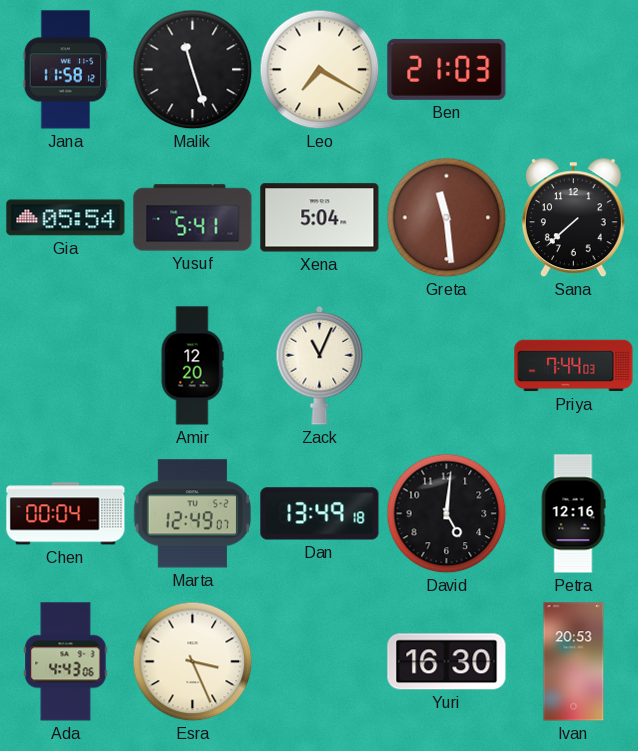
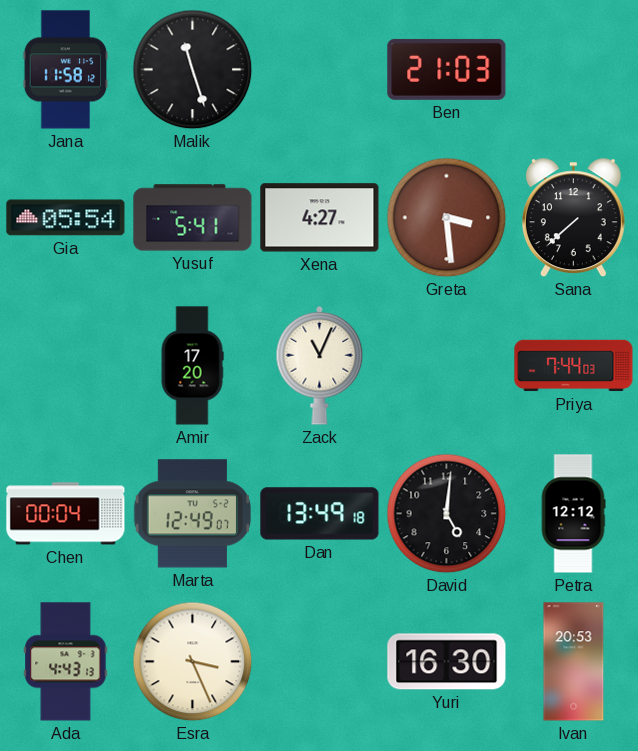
Leo: 7:20 -> none
Xena: 5:04 -> 4:27
Greta: 11:29 -> 3:29
Amir: 12:20 -> 17:20
Petra: 12:16 -> 12:12
Ada: 4:43:06 -> 4:43:13
